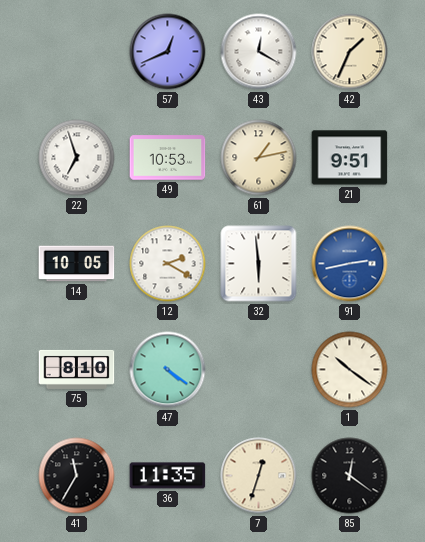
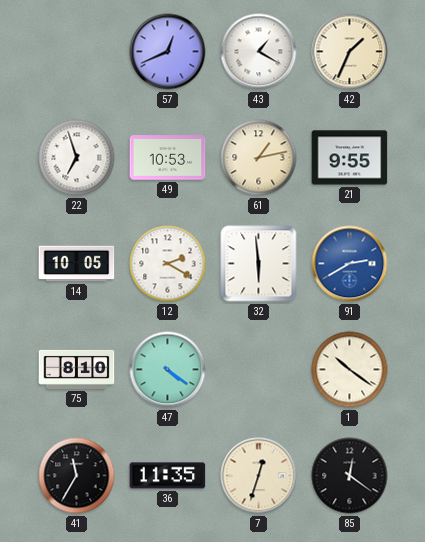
43: 12:20 -> 1:20
21: 9:51 -> 9:55
91: 2:43 -> 2:40
